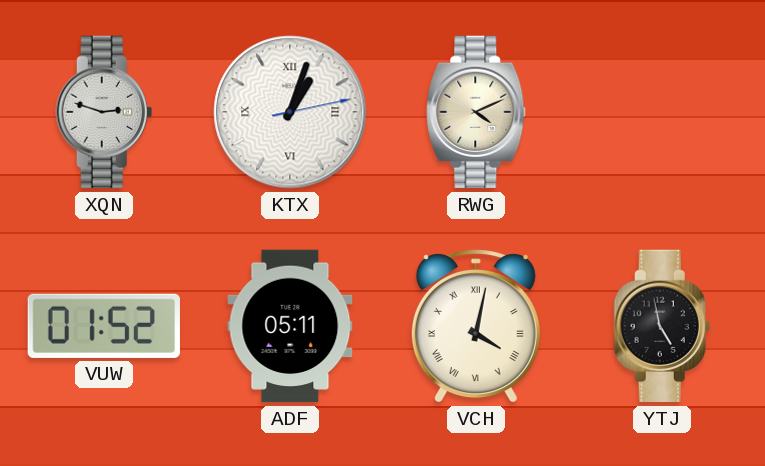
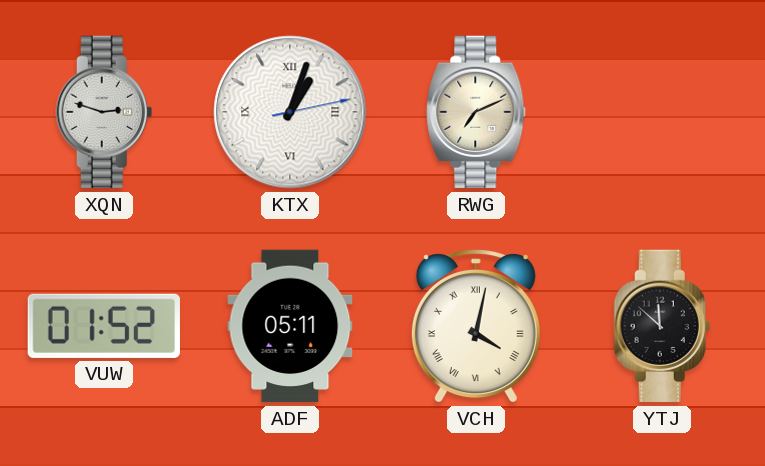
RWG: 4:11 -> 7:11
YTJ: 4:58 -> 11:52
